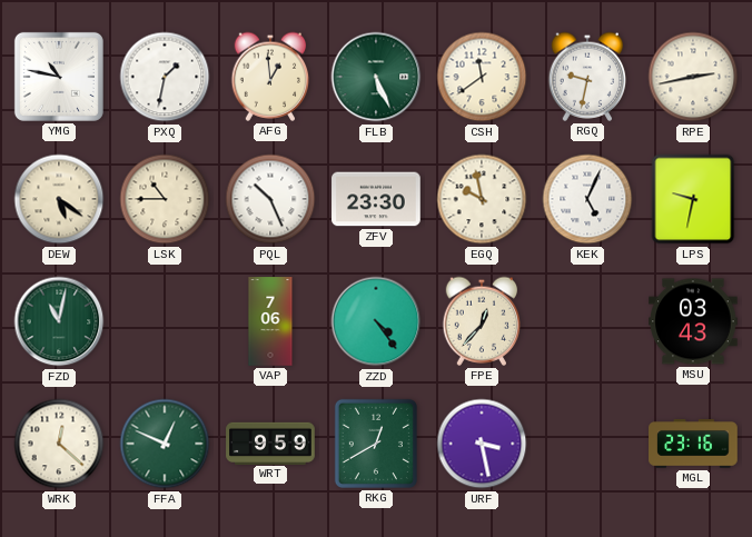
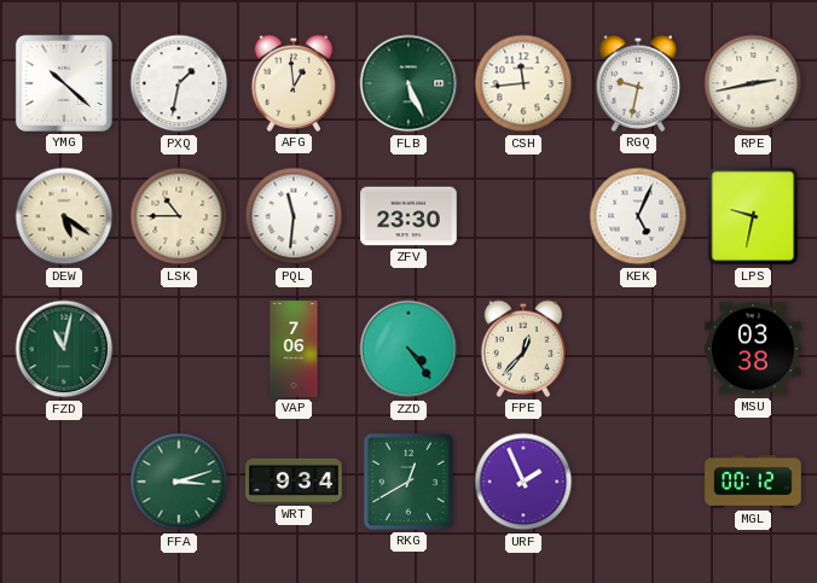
YMG: 10:47 -> 10:22
CSH: 11:39 -> 11:44
PQL: 10:26 -> 11:31
EGQ: 9:58 -> none
MSU: 03:43 -> 03:38
WRK: 12:22 -> none
FFA: 12:49 -> 3:12
WRT: 9:59 -> 9:34
URF: 3:28 -> 1:56
MGL: 23:16 -> 00:12
